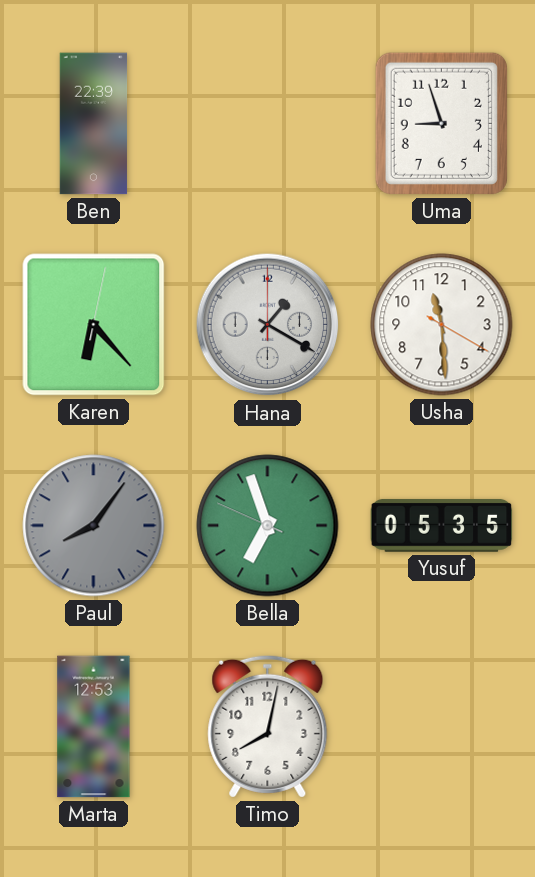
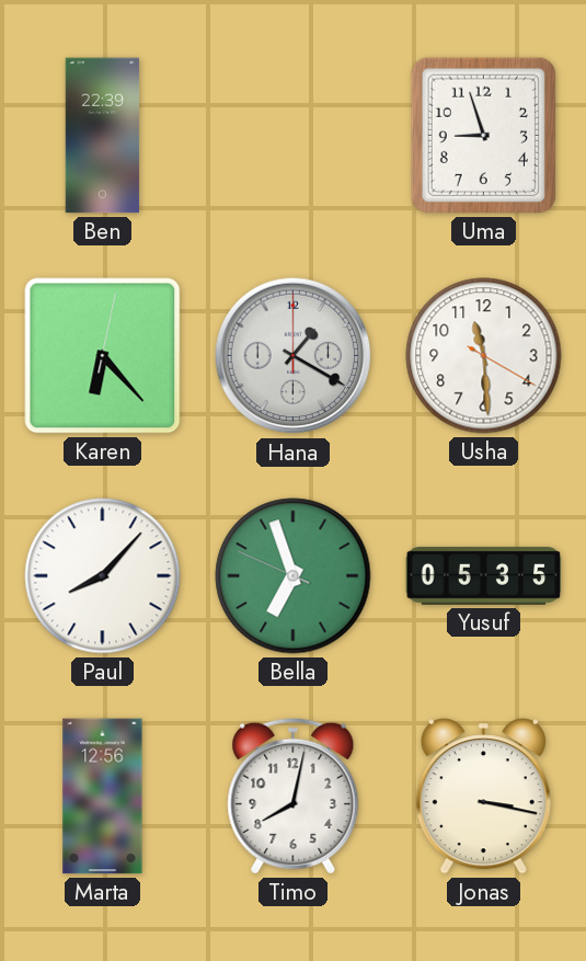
Paul: 8:06 -> 8:07
Paul dial: grey -> white
Marta: 12:53 -> 12:56
Jonas: none -> 3:17
